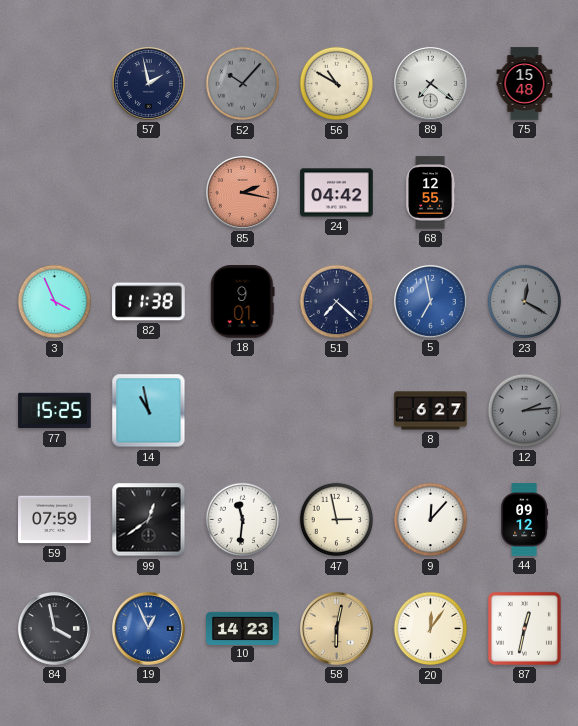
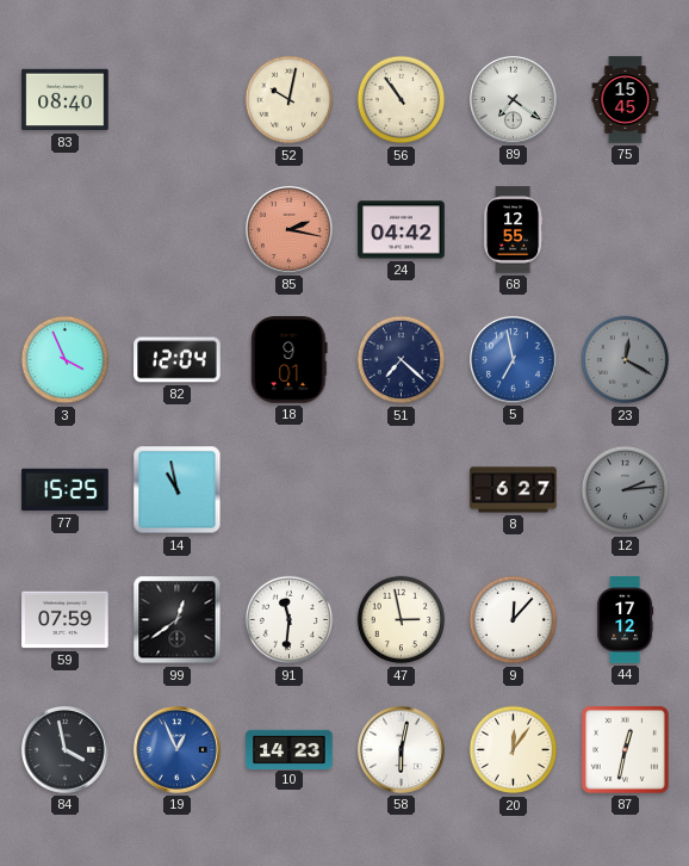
83: none -> 08:40
57: 1:58 -> none
52: 10:07 -> 10:02
52 dial: grey -> cream
56: 10:50 -> 10:54
75: 15:48 -> 15:45
82: 11:38 -> 12:04
44: 09:12 -> 17:12
58 dial: champagne -> white
